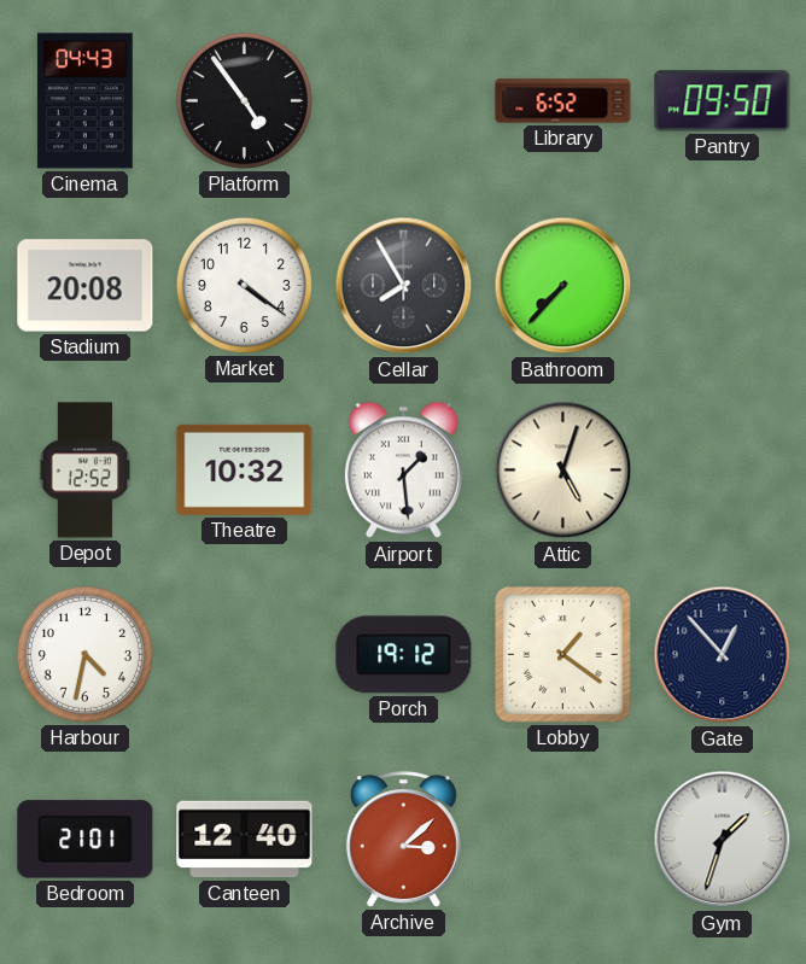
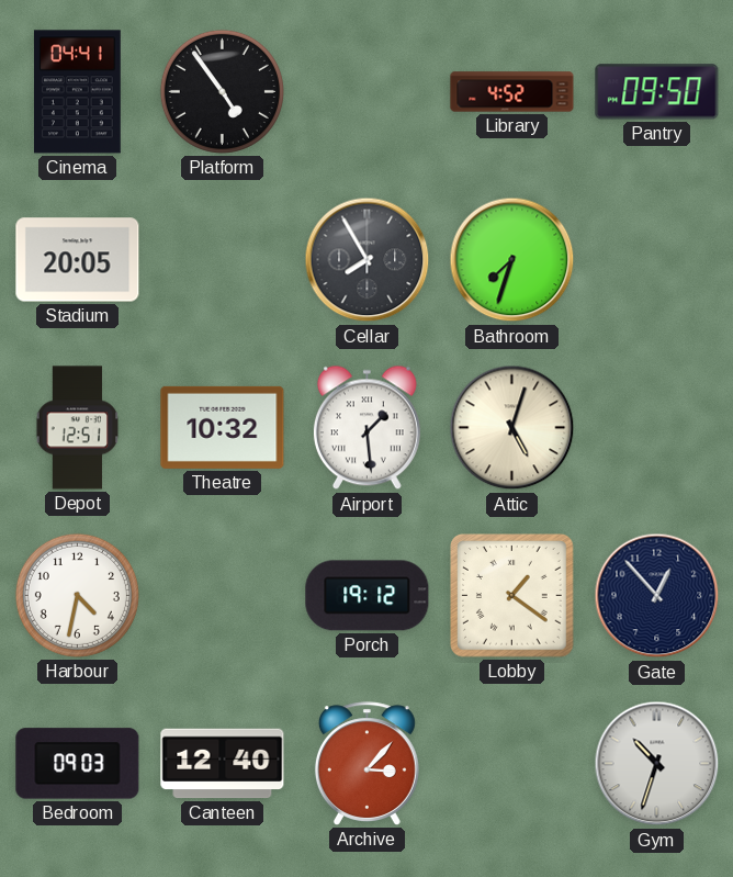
Cinema: 04:43 -> 04:41
Library: 6:52 -> 4:52
Stadium: 20:08 -> 20:05
Market: 4:21 -> none
Bathroom: 7:37 -> 7:33
Depot: 12:52 -> 12:51
Bedroom: 21:01 -> 09:03
Archive: 3:08 -> 3:07
Gym: 1:33 -> 10:33
